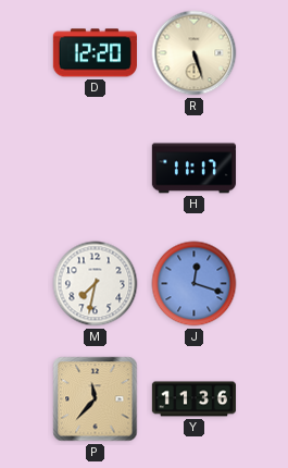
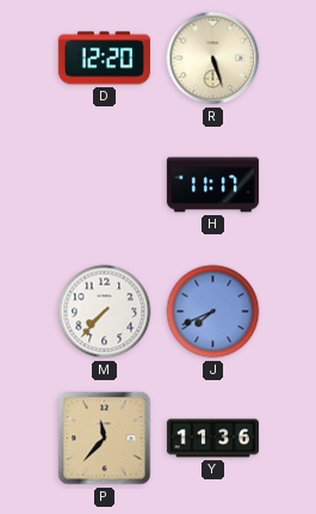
M: 7:32 -> 7:37
J: 12:18 -> 7:41
